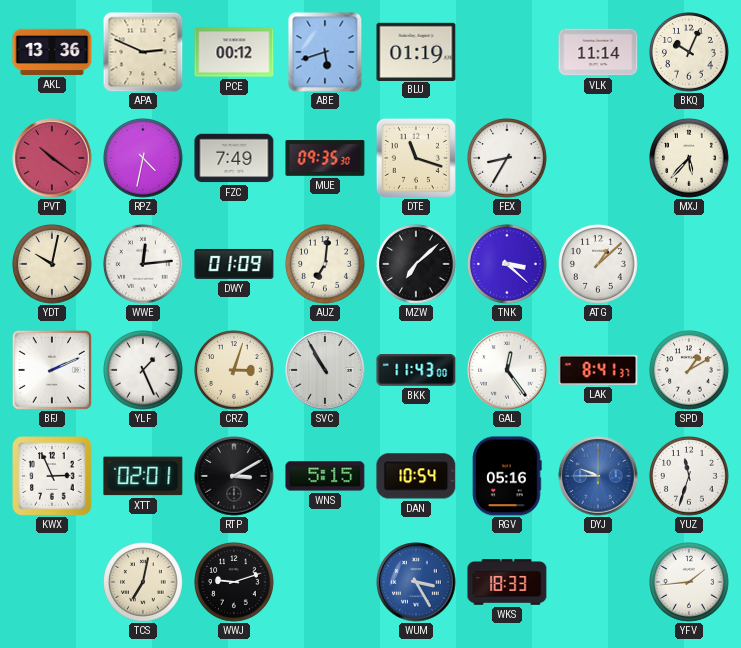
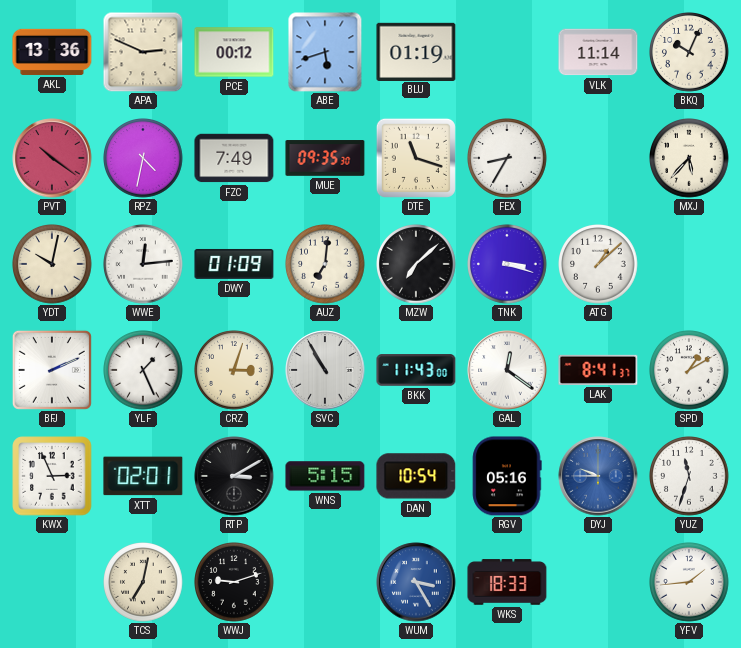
TNK: 3:22 -> 3:18
GAL: 12:24 -> 12:21
